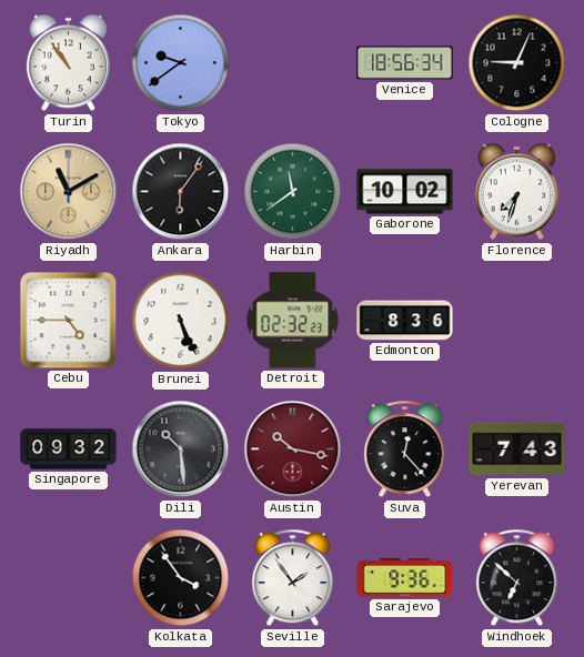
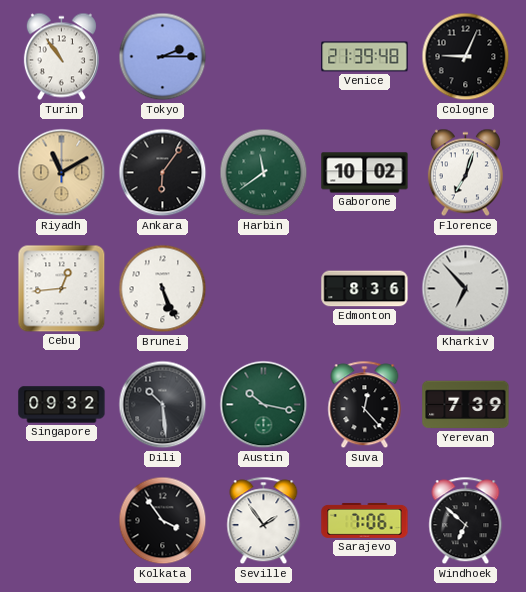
Tokyo: 9:39 -> 2:15
Venice: 18:56 -> 21:39
Florence: 7:33 -> 7:03
Cebu: 4:45 -> 12:44
Detroit: 02:32 -> none
Kharkiv: none -> 6:53
Austin dial: burgundy -> green
Yerevan: 7:43 -> 7:39
Sarajevo: 9:36 -> 7:06
